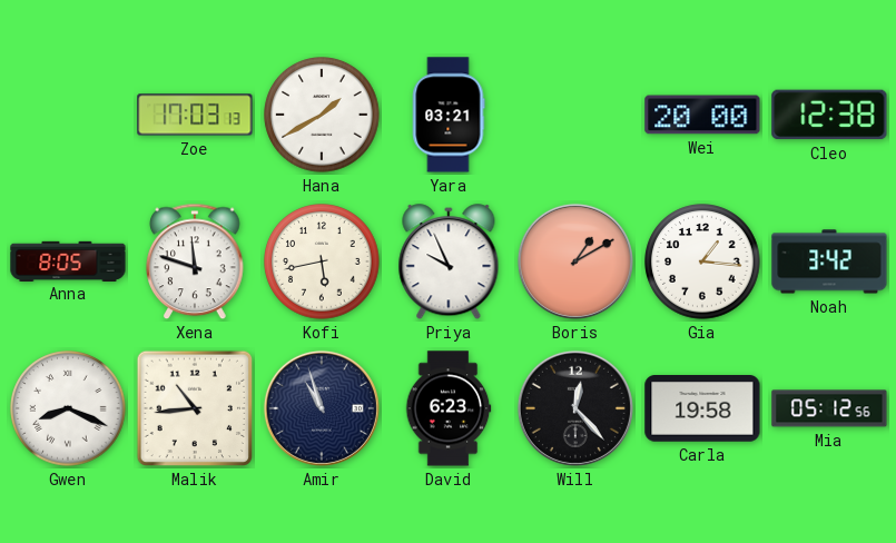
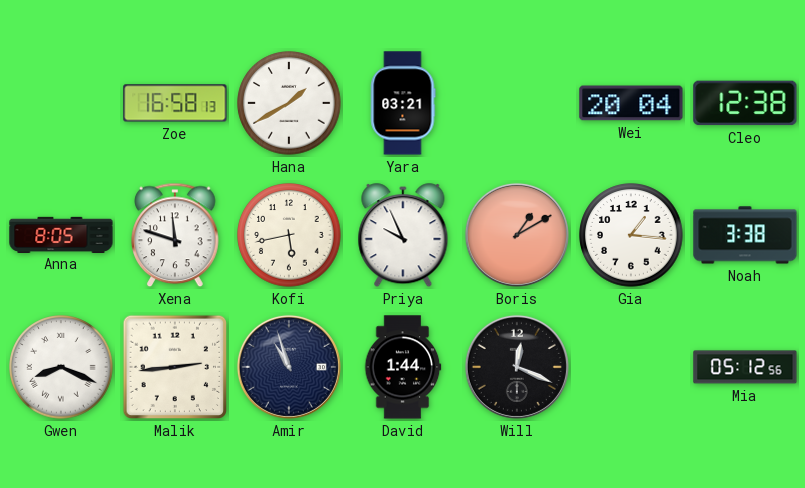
Zoe: 17:03 -> 16:58
Wei: 20:00 -> 20:04
Noah: 3:42 -> 3:38
Malik: 10:44 -> 2:44
David: 6:23 -> 1:44
Will: 12:23 -> 12:19
Carla: 19:58 -> none
